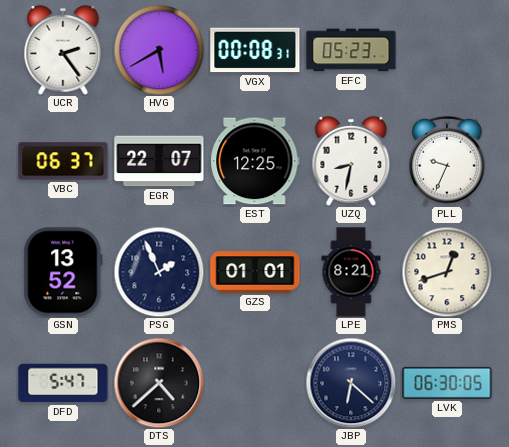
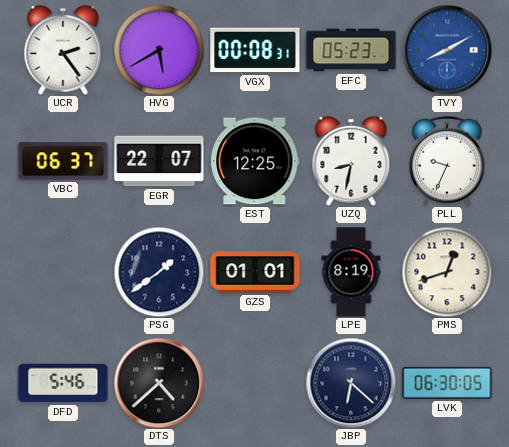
TVY: none -> 8:10
GSN: 13:52 -> none
PSG: 1:56 -> 1:39
LPE: 8:21 -> 8:19
DFD: 5:47 -> 5:46
